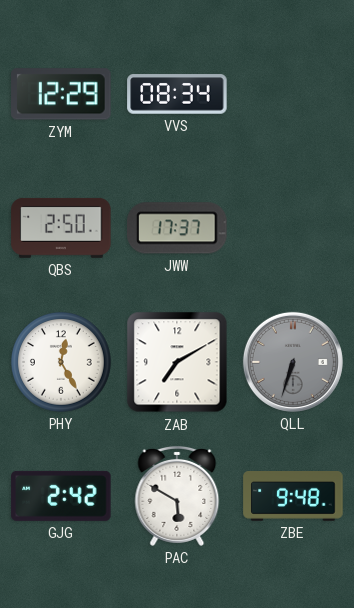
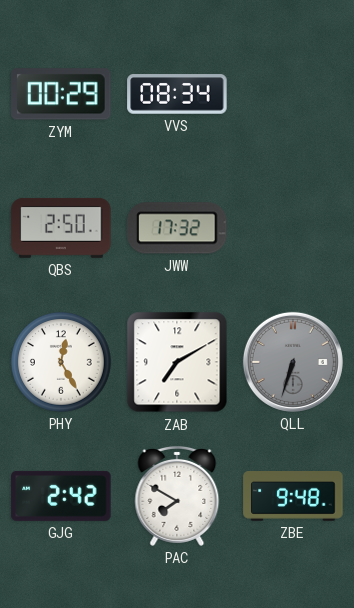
ZYM: 12:29 -> 00:29
JWW: 17:37 -> 17:32
PAC: 5:50 -> 7:50
